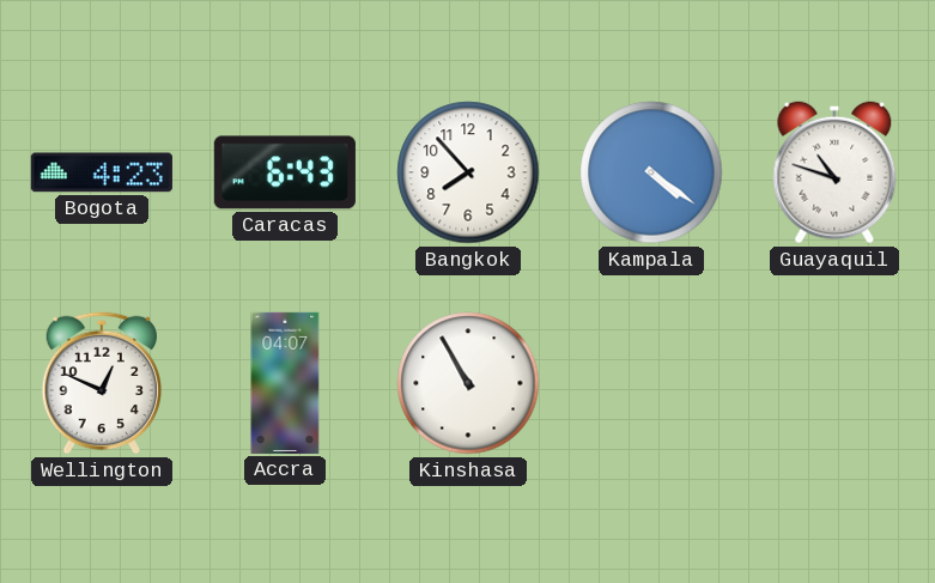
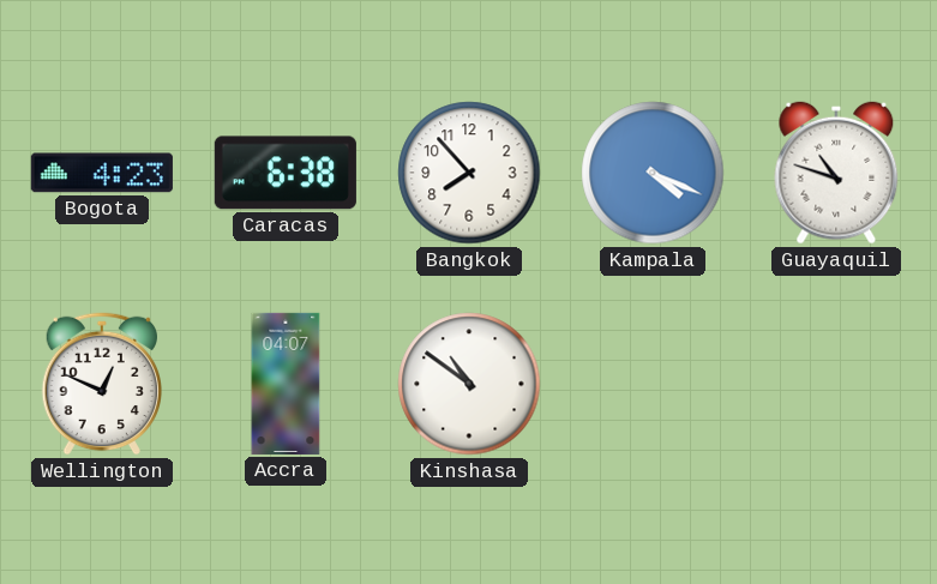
Caracas: 6:43 -> 6:38
Kampala: 4:21 -> 4:19
Kinshasa: 10:55 -> 10:51
